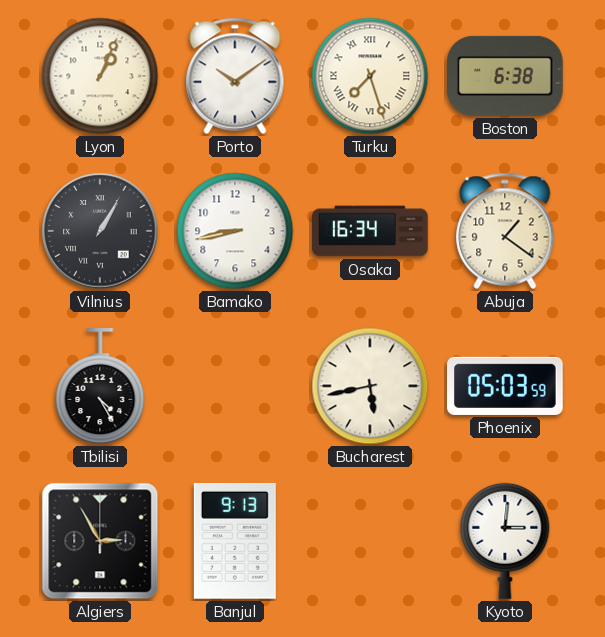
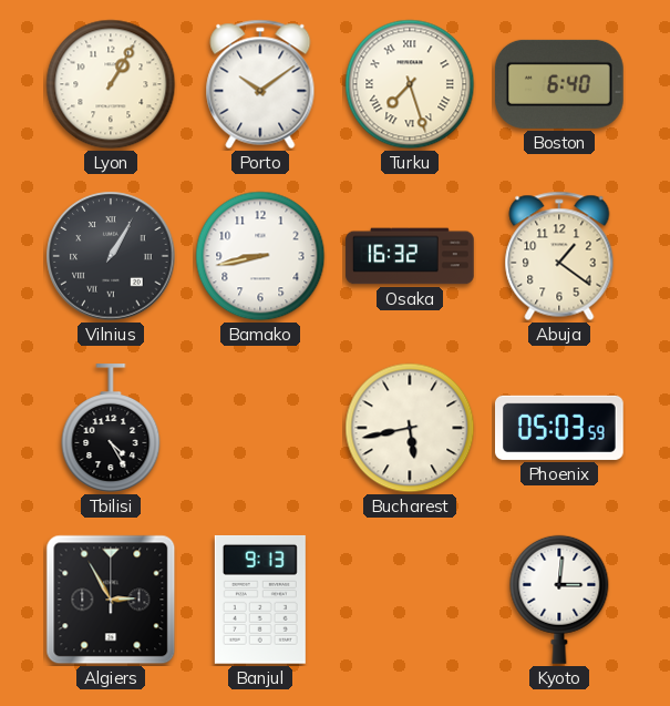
Lyon: 1:04 -> 1:05
Boston: 6:38 -> 6:40
Osaka: 16:34 -> 16:32
